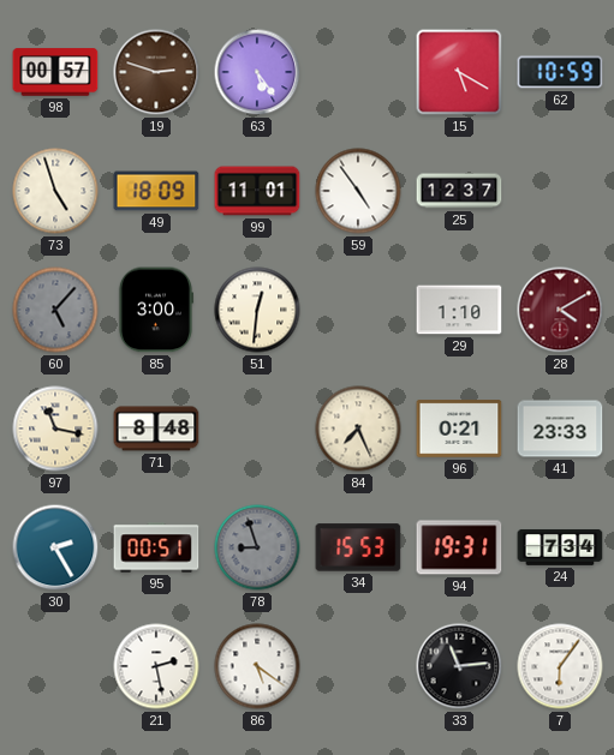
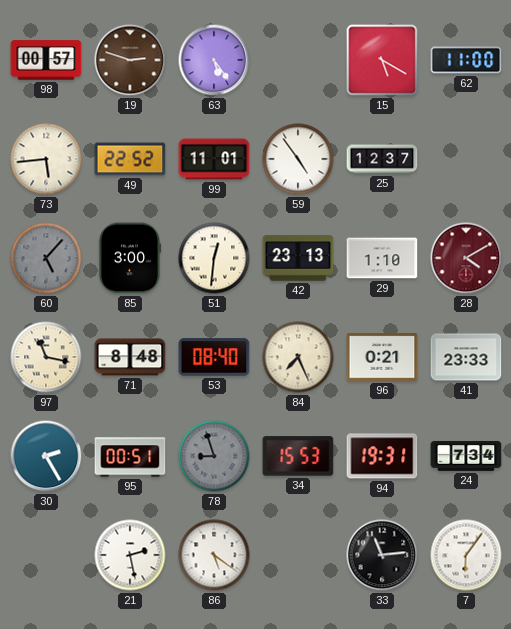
62: 10:59 -> 11:00
73: 4:57 -> 5:44
49: 18:09 -> 22:52
42: none -> 23:13
53: none -> 08:40
